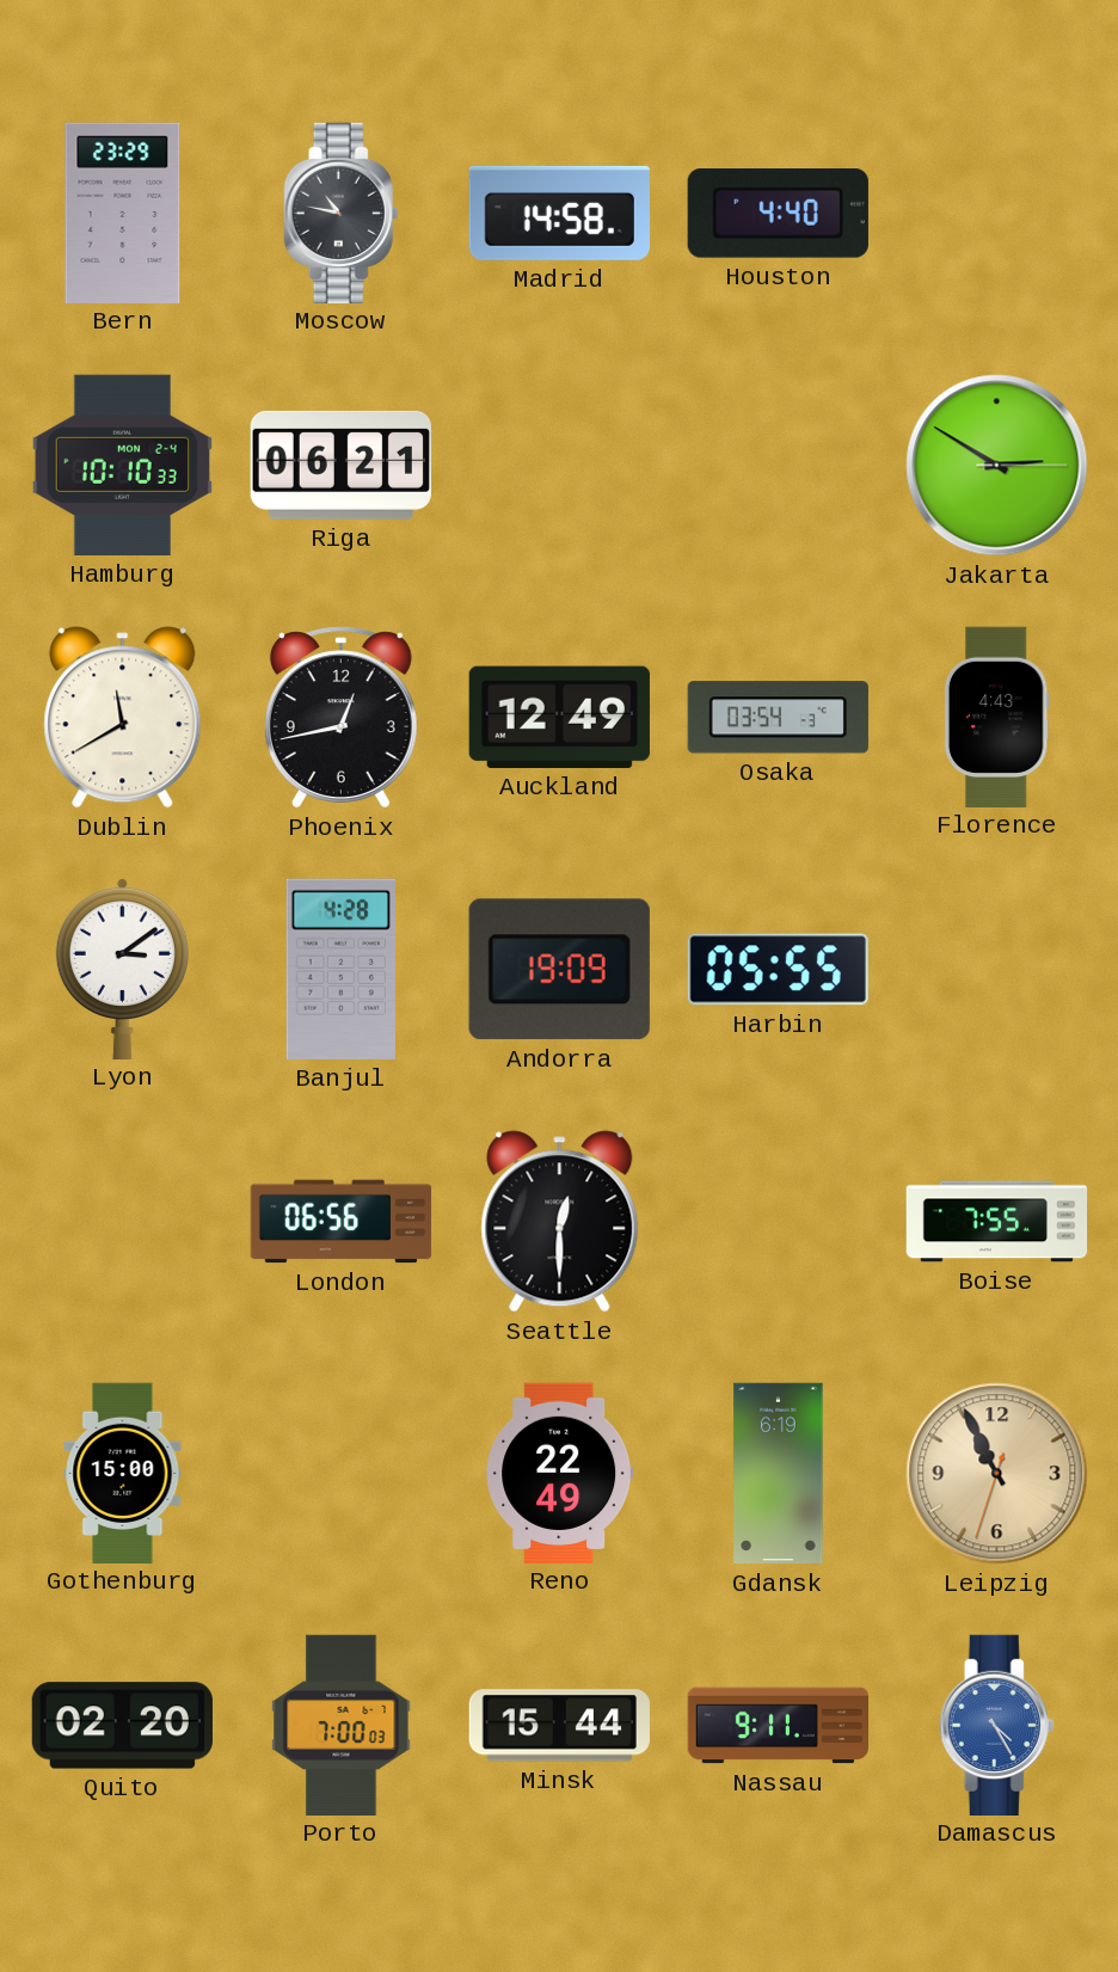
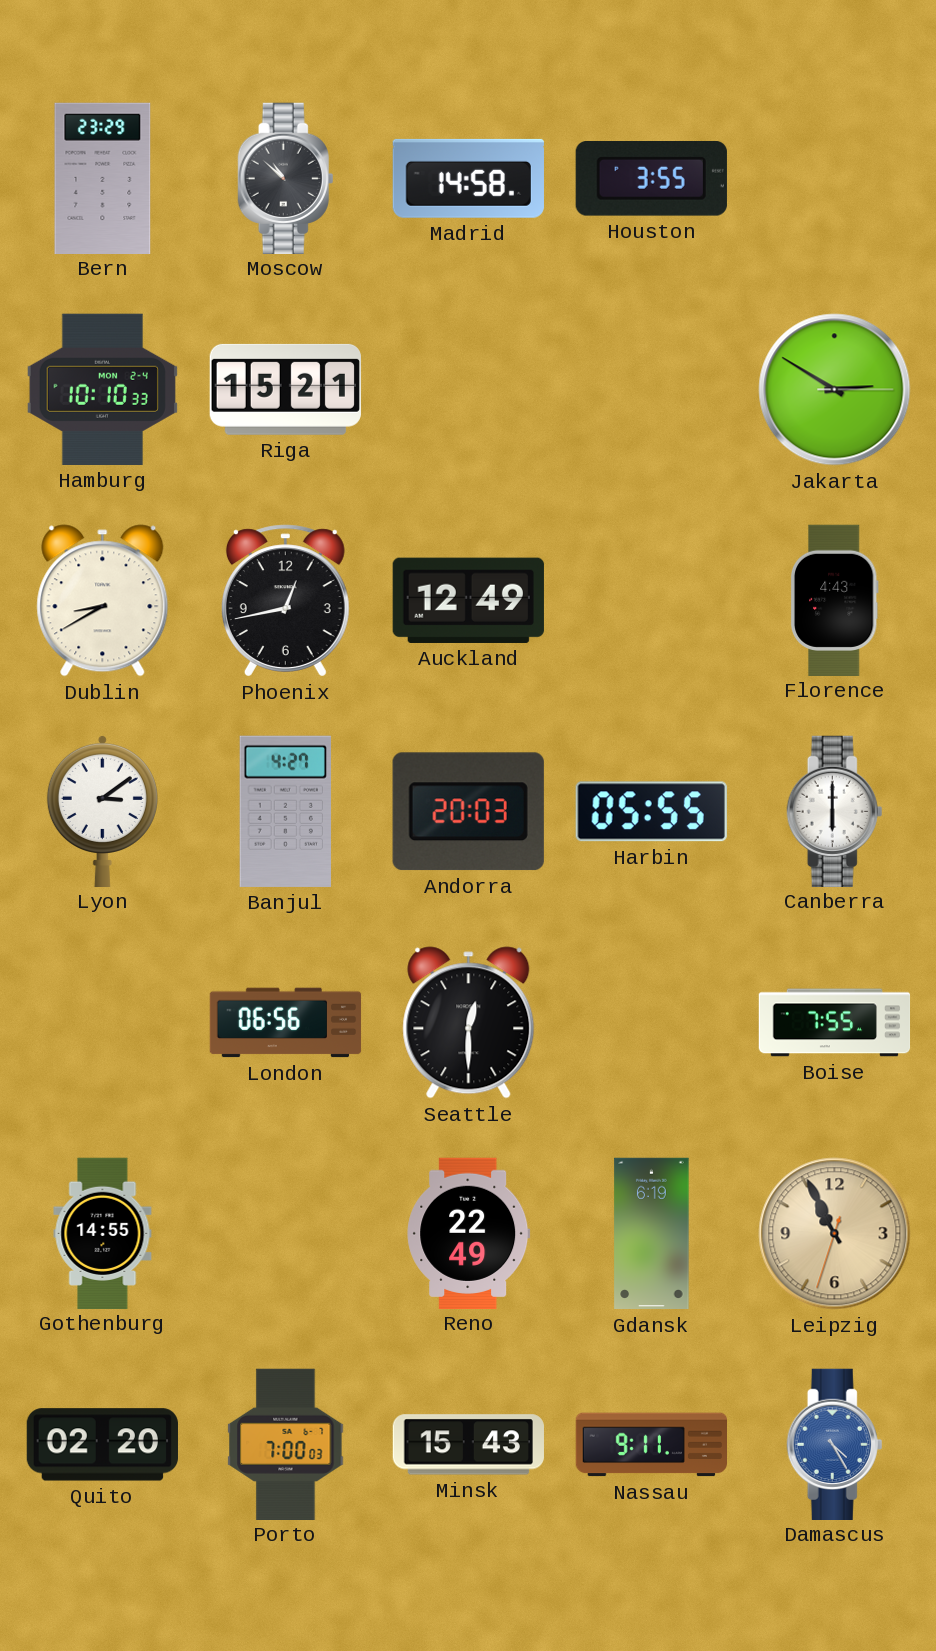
Moscow: 10:47 -> 10:52
Houston: 4:40 -> 3:55
Riga: 06:21 -> 15:21
Dublin: 11:40 -> 8:40
Osaka: 03:54 -> none
Banjul: 4:28 -> 4:27
Andorra: 19:09 -> 20:03
Canberra: none -> 6:00
Gothenburg: 15:00 -> 14:55
Minsk: 15:44 -> 15:43
